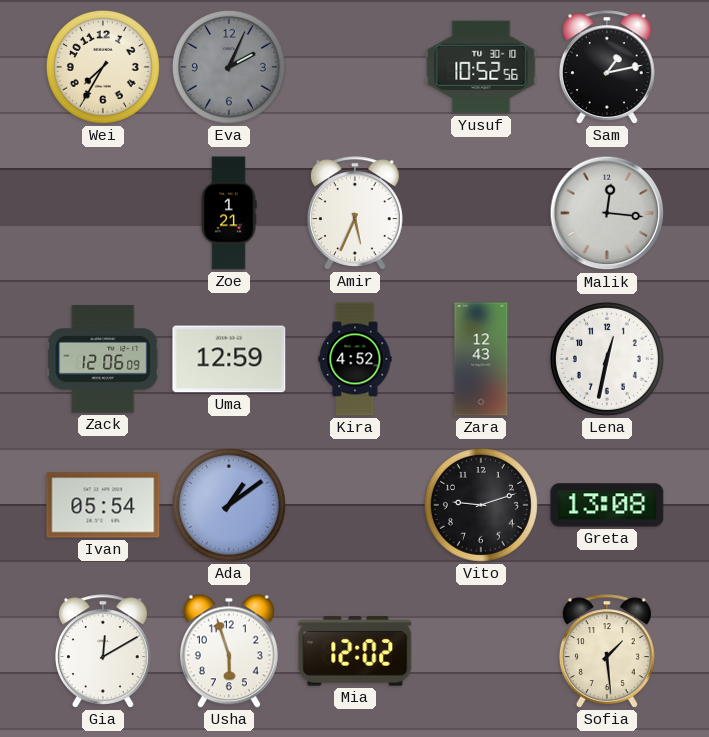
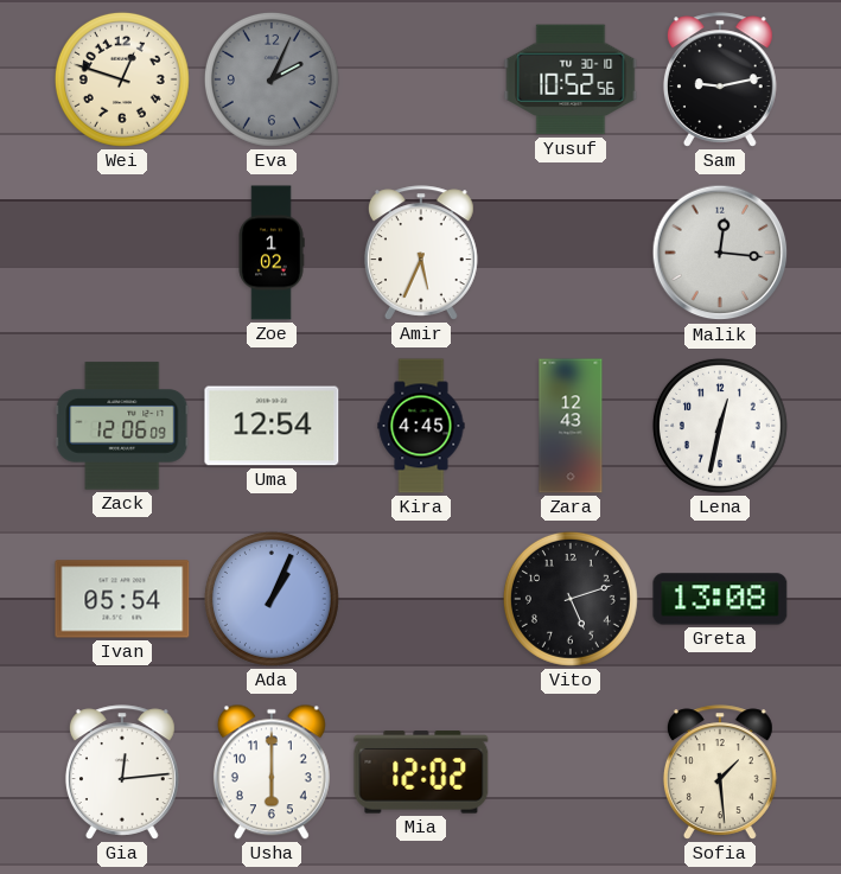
Wei: 7:35 -> 12:48
Sam: 1:13 -> 9:13
Zoe: 1:21 -> 1:02
Uma: 12:59 -> 12:54
Kira: 4:52 -> 4:45
Ada: 1:09 -> 1:04
Vito: 9:12 -> 5:12
Gia: 12:10 -> 12:14
Usha: 5:57 -> 6:00
